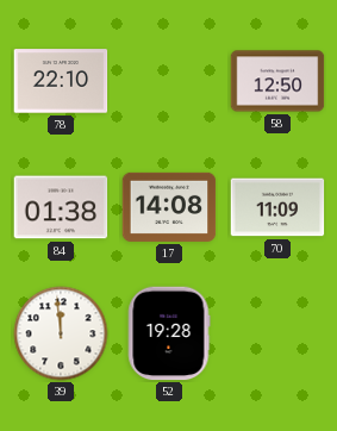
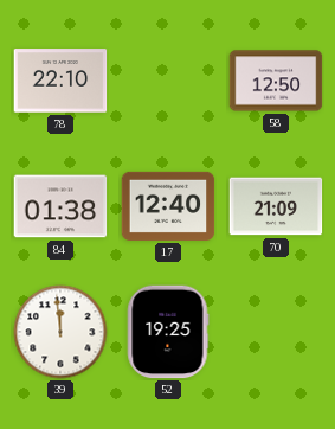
17: 14:08 -> 12:40
70: 11:09 -> 21:09
52: 19:28 -> 19:25
